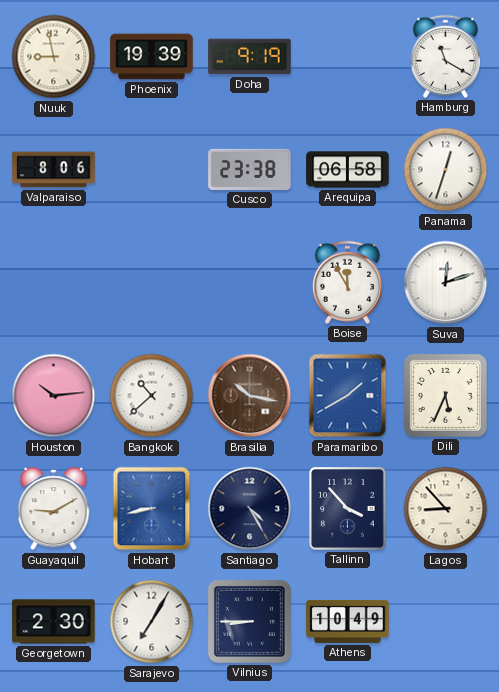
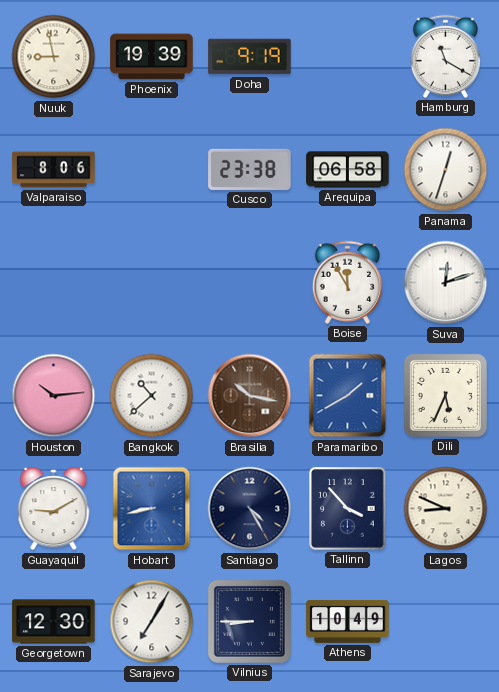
Lagos: 8:53 -> 8:49
Georgetown: 2:30 -> 12:30
